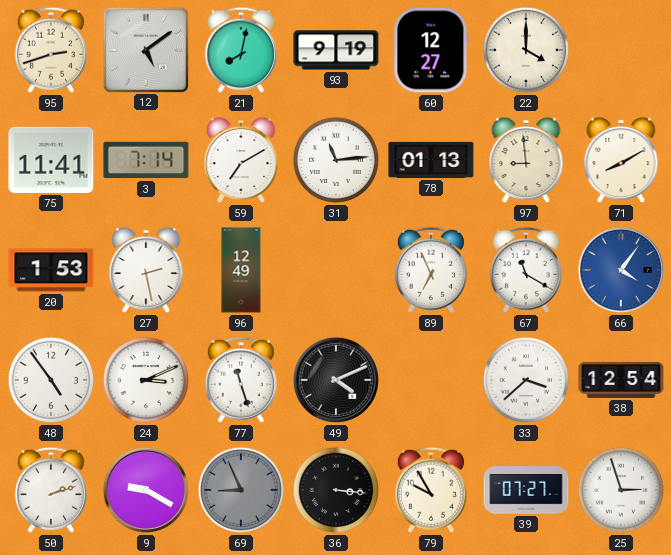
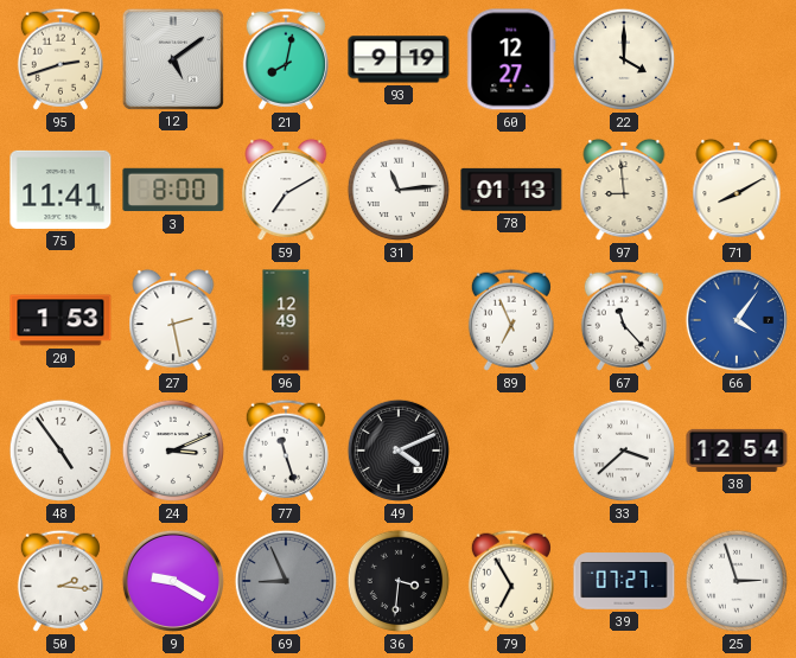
3: 7:14 -> 8:00
67: 11:20 -> 11:23
50: 2:12 -> 2:16
36: 3:16 -> 3:31
79: 9:55 -> 6:55
